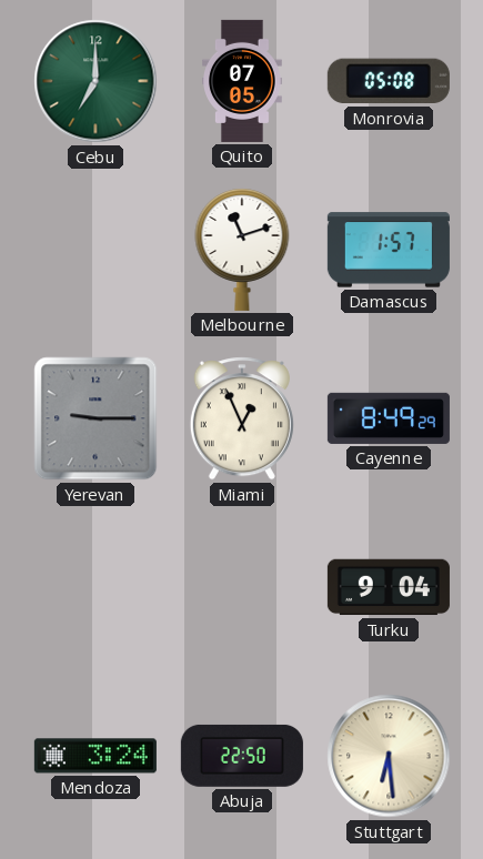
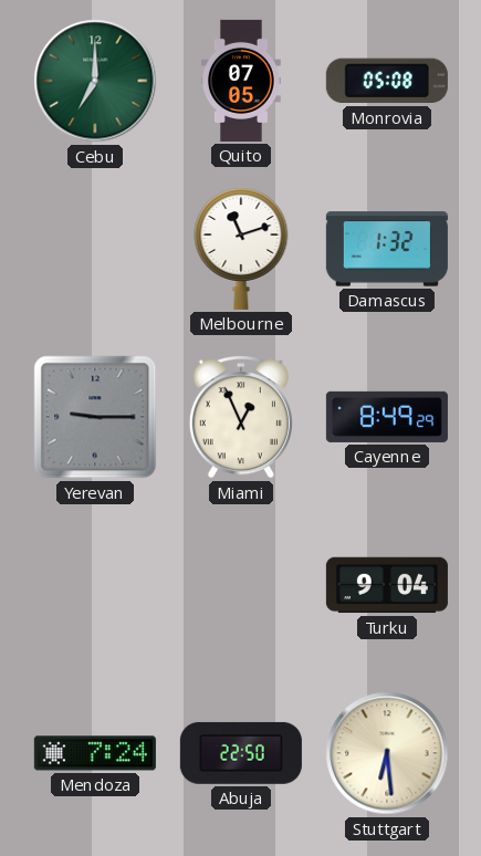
Damascus: 1:57 -> 1:32
Mendoza: 3:24 -> 7:24
